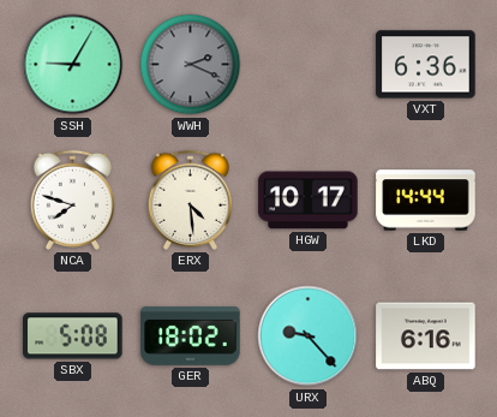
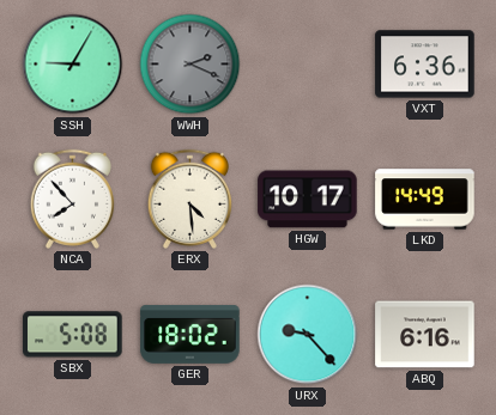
NCA: 7:48 -> 7:53
LKD: 14:44 -> 14:49
